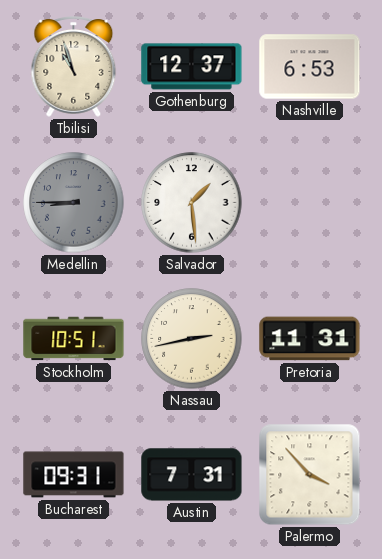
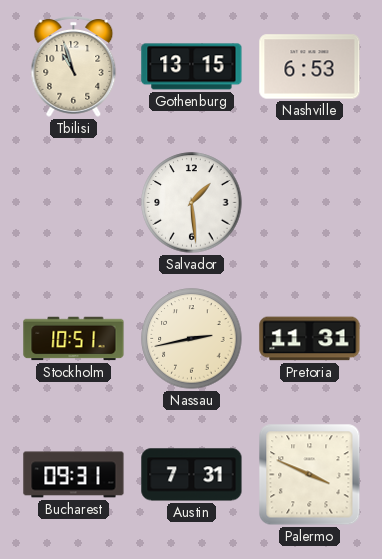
Gothenburg: 12:37 -> 13:15
Medellin: 8:45 -> none
Palermo: 3:53 -> 3:49
